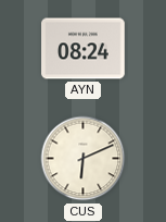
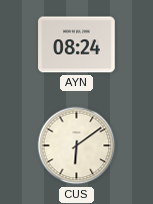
CUS: 6:11 -> 6:09
